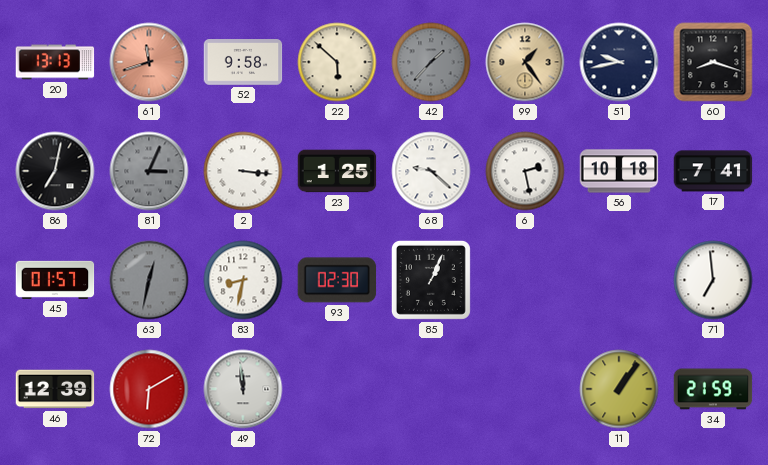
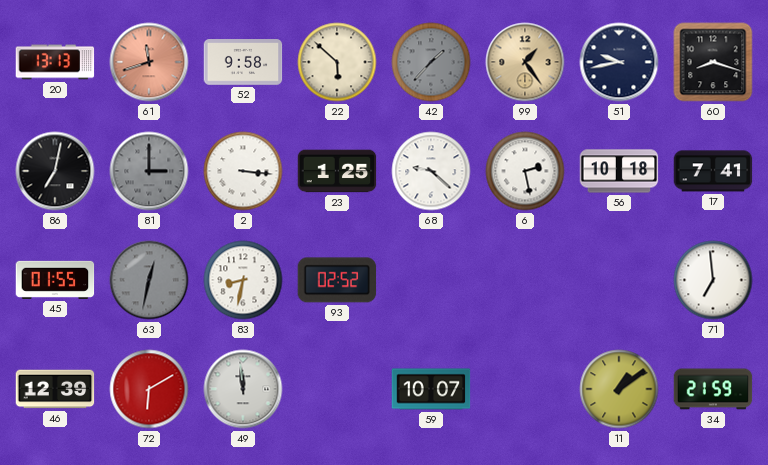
81: 3:04 -> 3:00
45: 01:57 -> 01:55
93: 02:30 -> 02:52
85: 1:04 -> none
59: none -> 10:07
11: 1:06 -> 1:09
